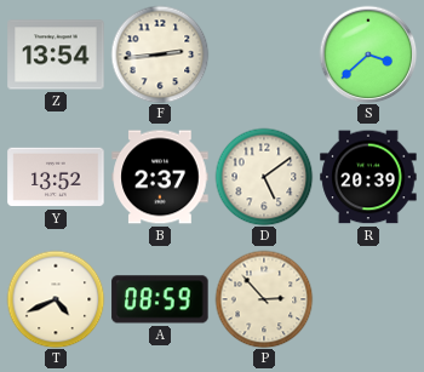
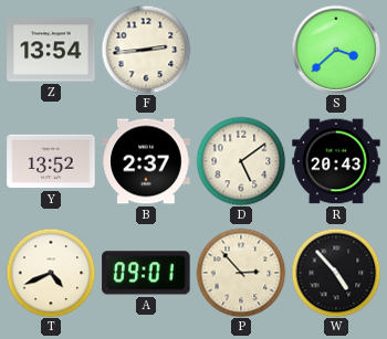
R: 20:39 -> 20:43
A: 08:59 -> 09:01
W: none -> 4:53
